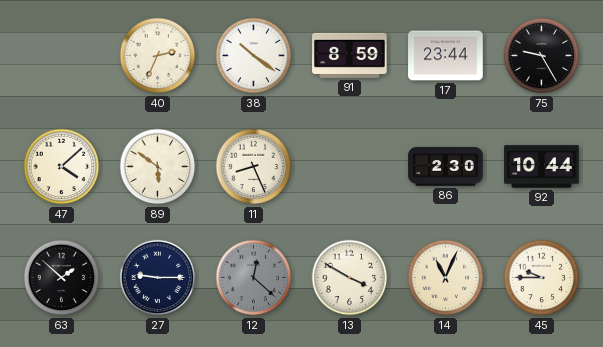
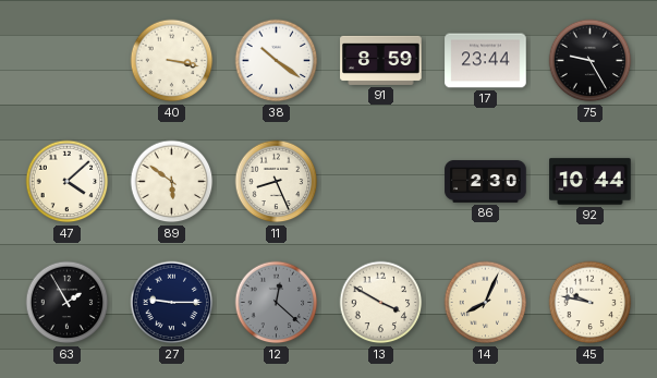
40: 2:34 -> 3:17
63: 1:52 -> 1:55
14: 11:04 -> 8:04
45: 9:45 -> 9:47
